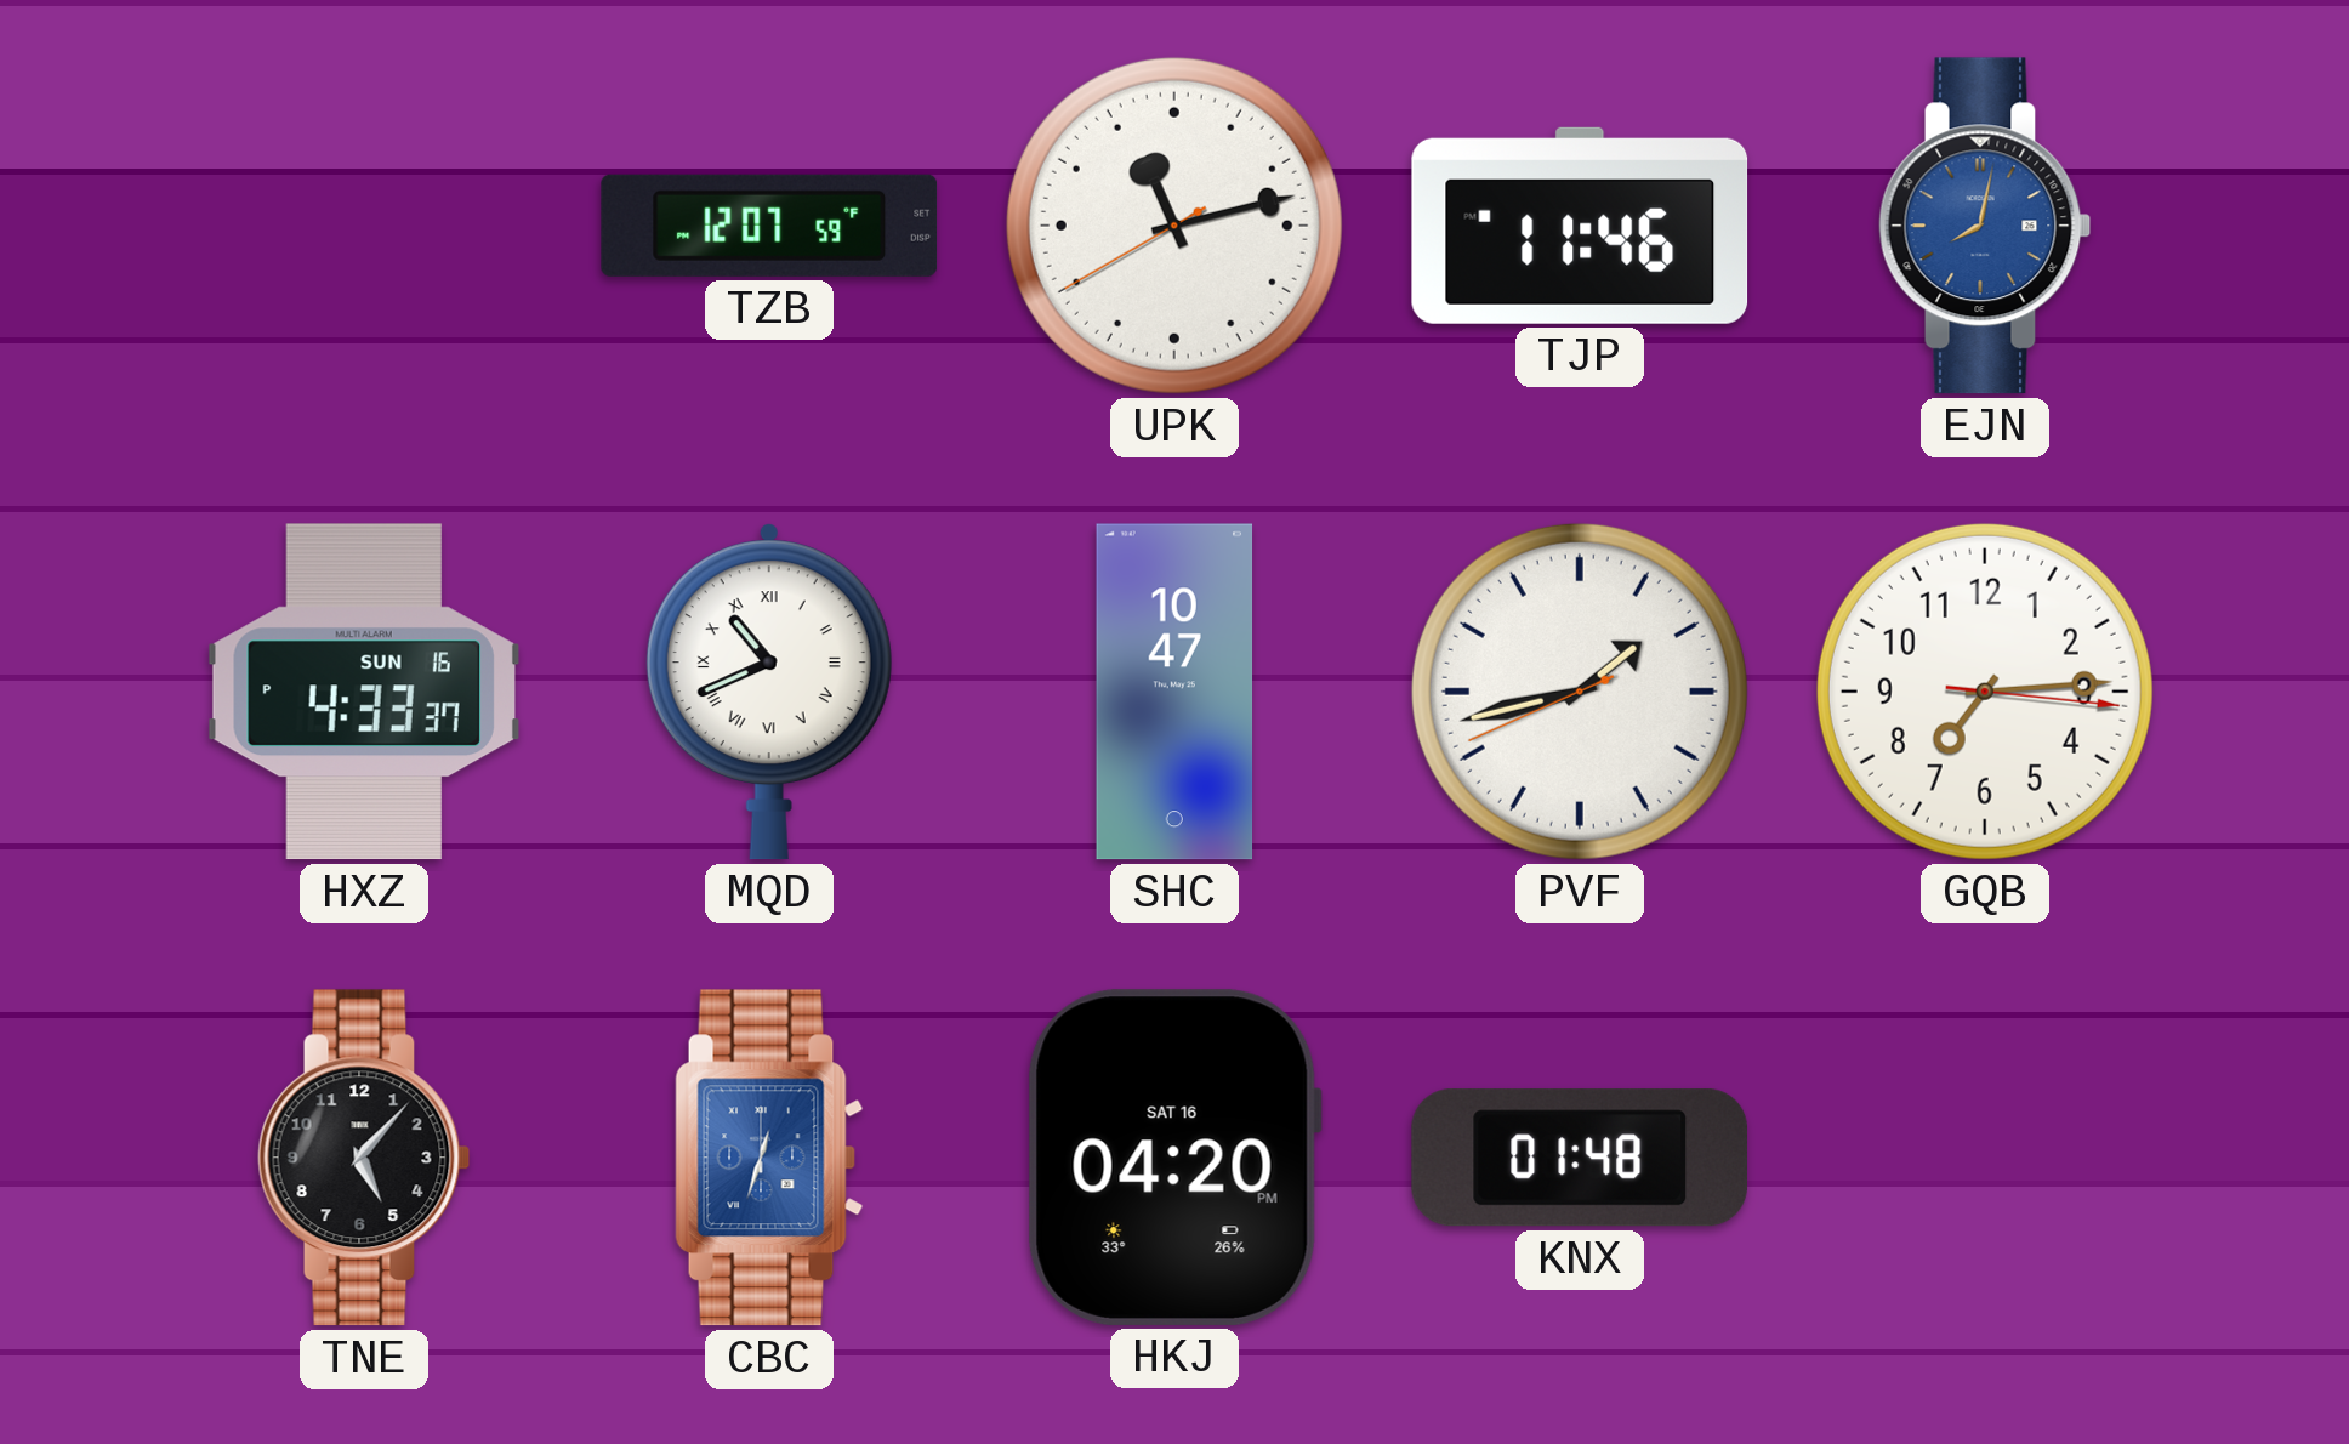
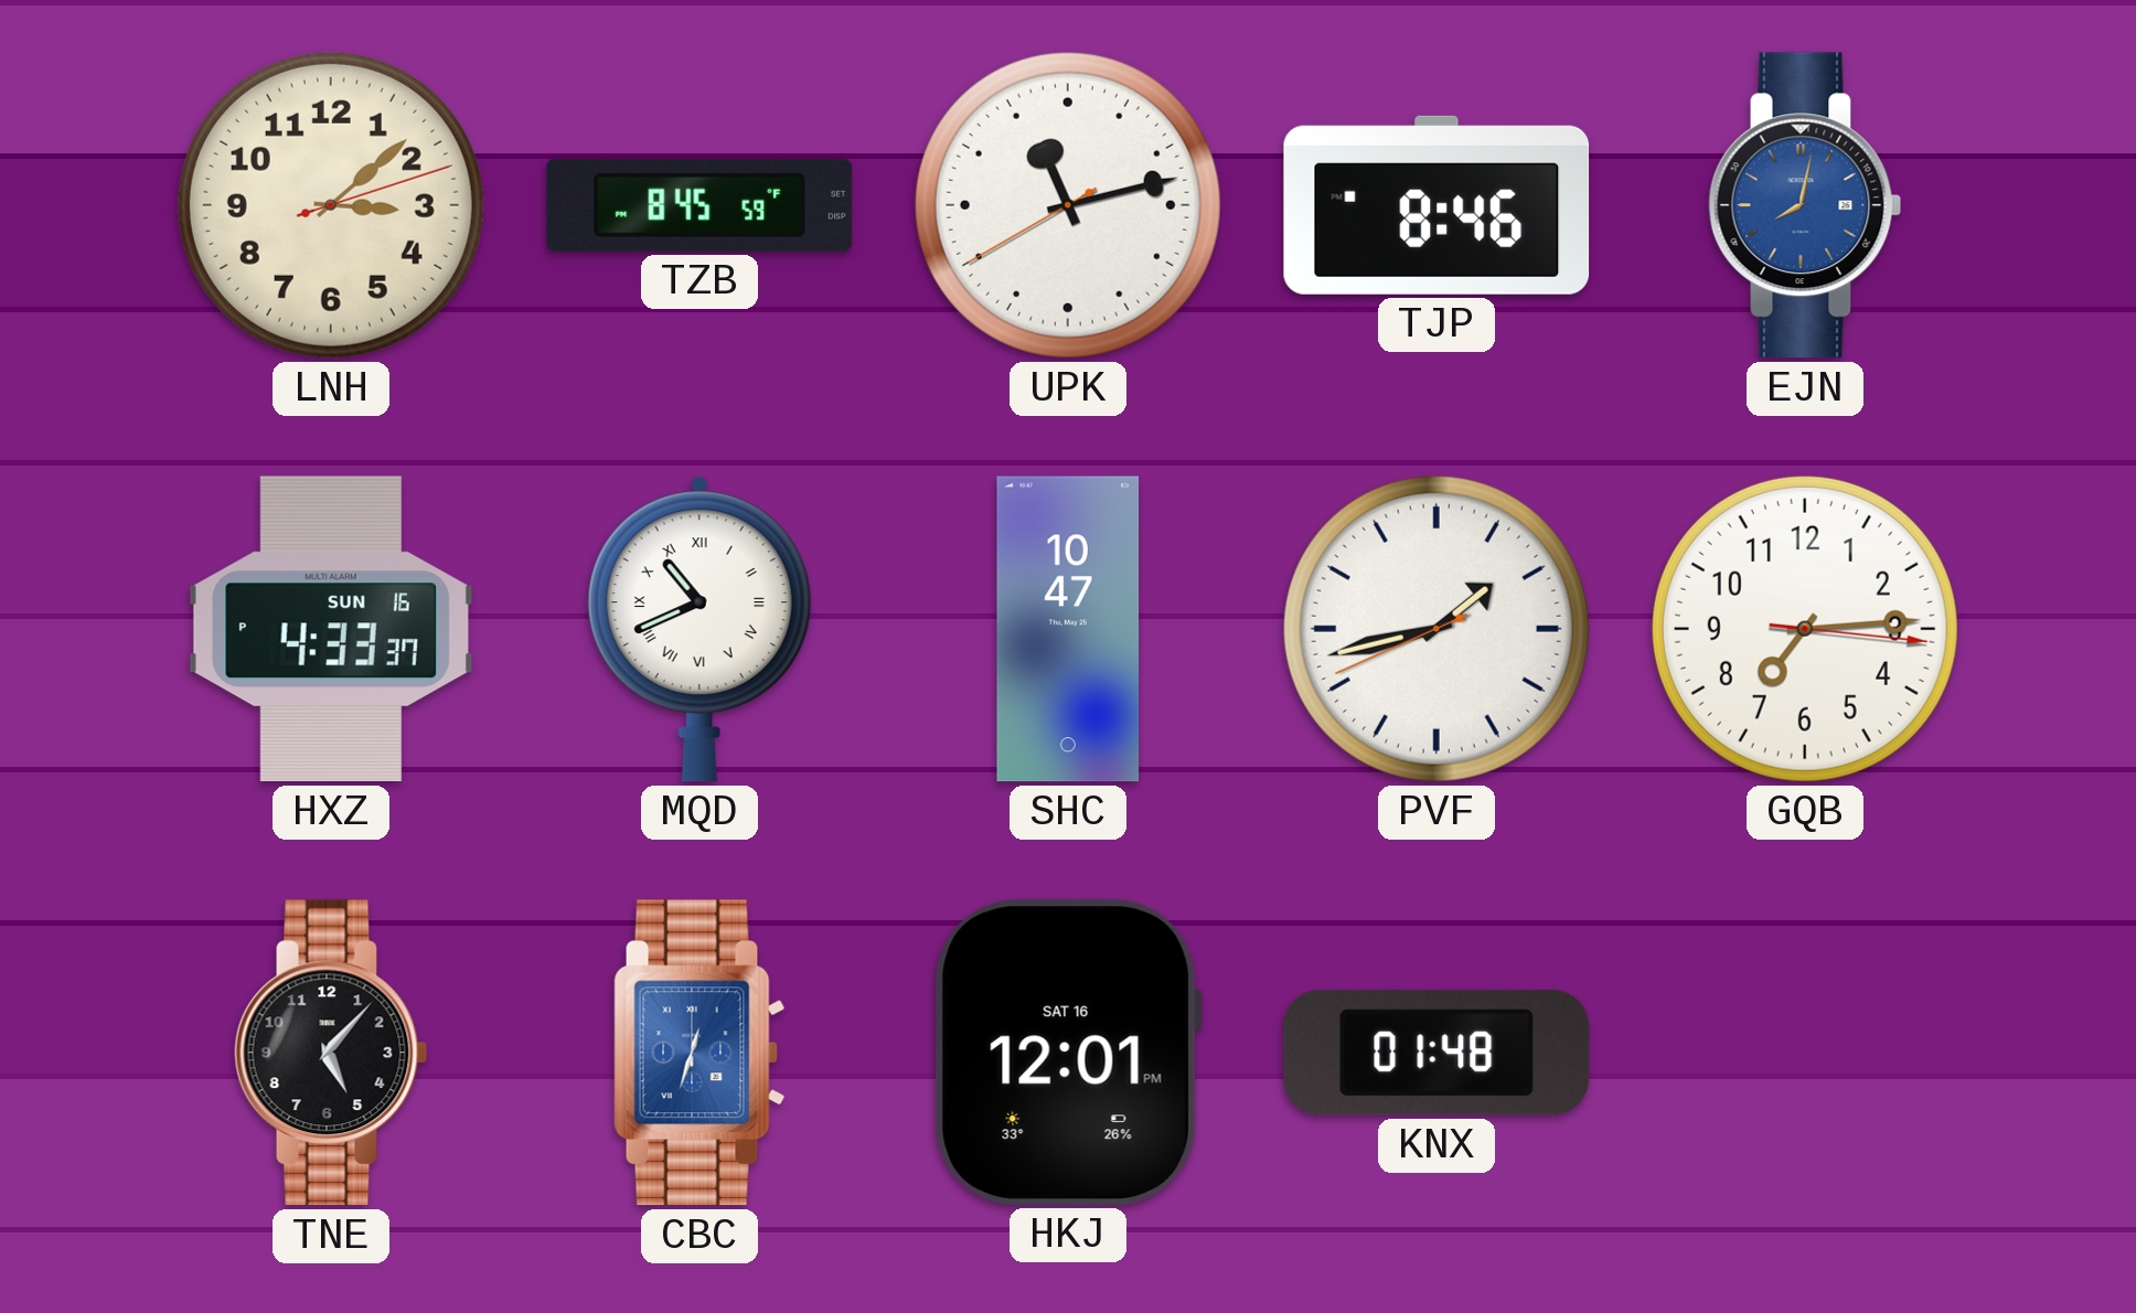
LNH: none -> 3:08
TZB: 12:07 -> 8:45
TJP: 11:46 -> 8:46
HKJ: 04:20 -> 12:01
